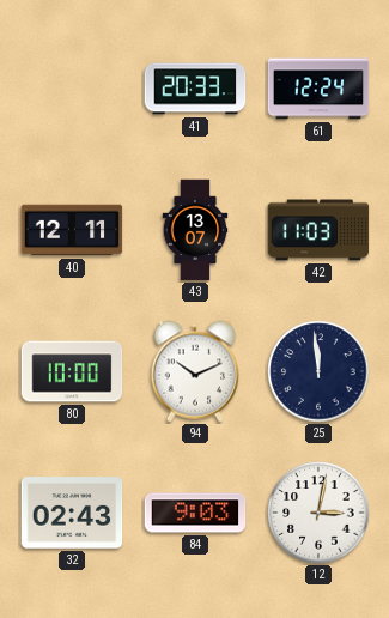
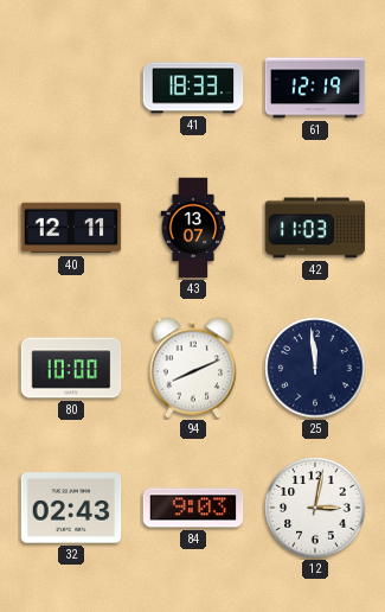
41: 20:33 -> 18:33
61: 12:24 -> 12:19
94: 10:11 -> 8:11
